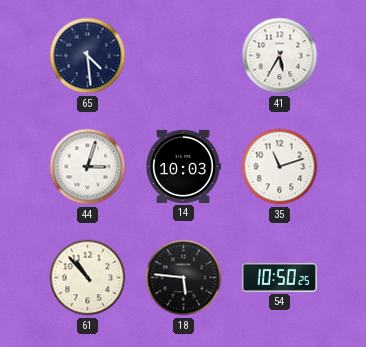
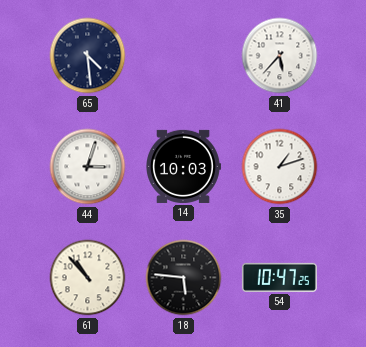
41: 5:35 -> 5:37
35: 11:12 -> 1:12
54: 10:50 -> 10:47
